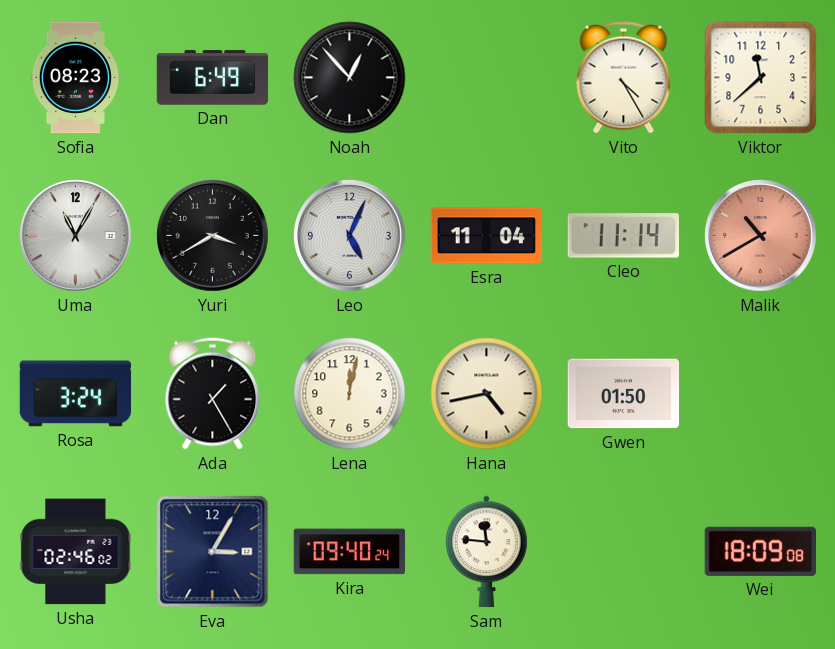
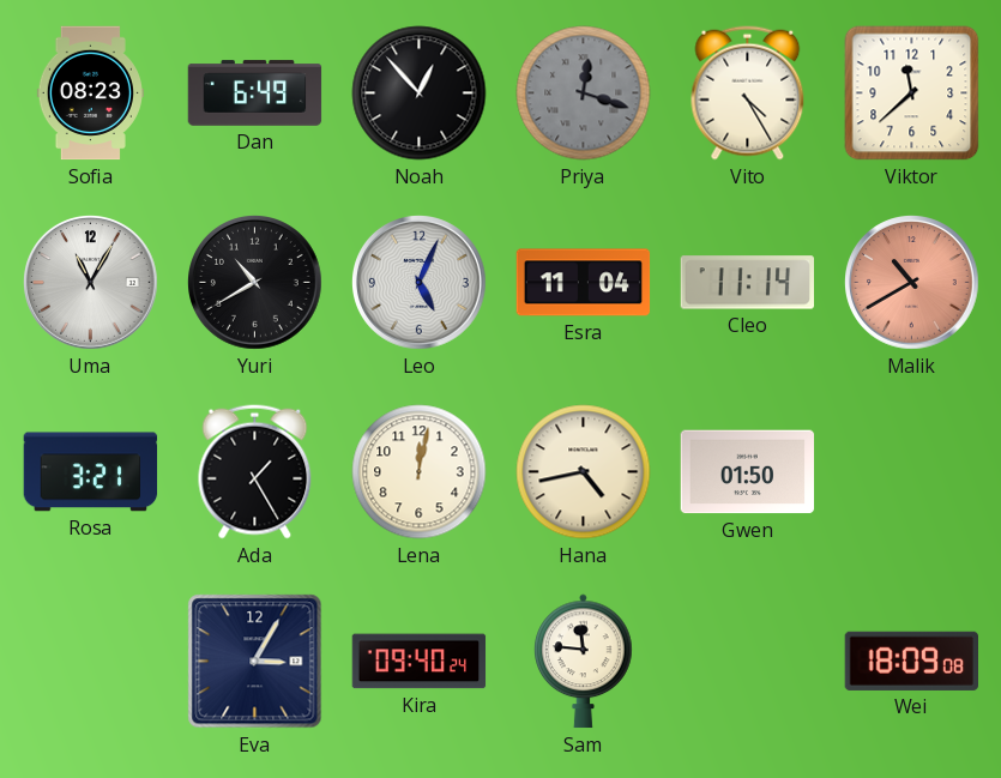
Priya: none -> 12:18
Yuri: 3:40 -> 10:40
Rosa: 3:24 -> 3:21
Usha: 02:46 -> none
